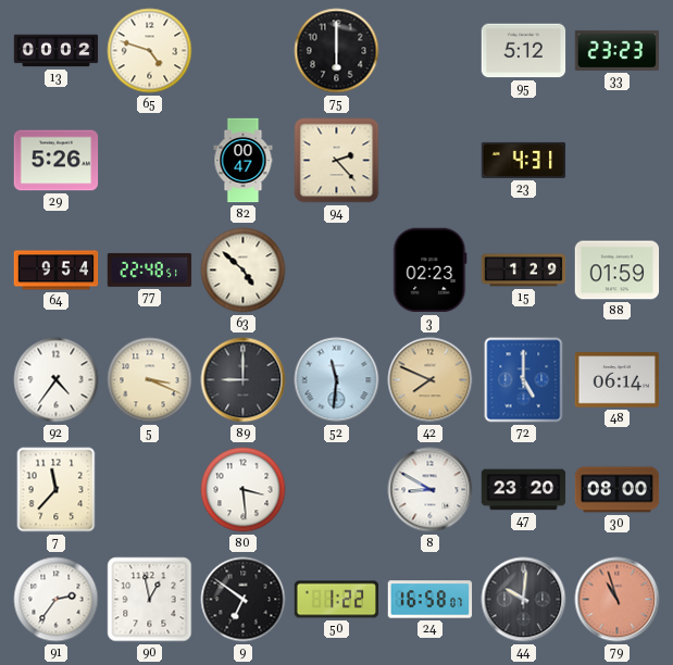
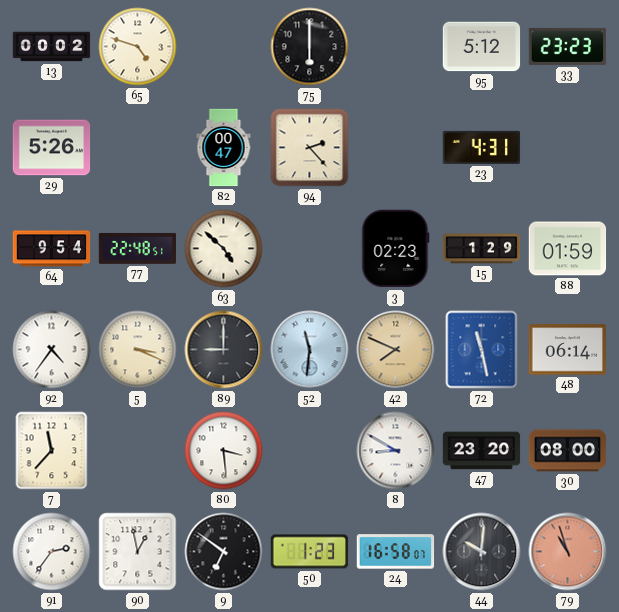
72: 5:00 -> 11:28
50: 1:22 -> 1:23
